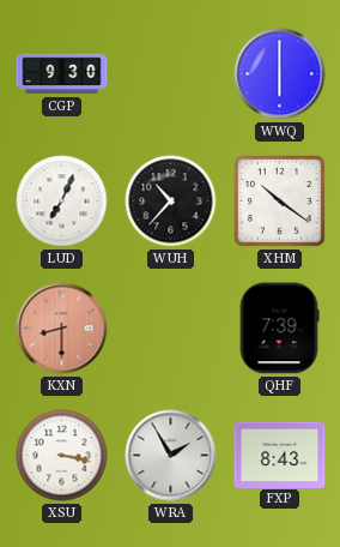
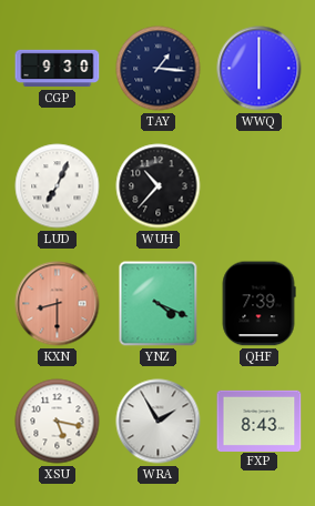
TAY: none -> 1:16
XHM: 10:21 -> none
YNZ: none -> 4:19
XSU: 3:17 -> 5:17
